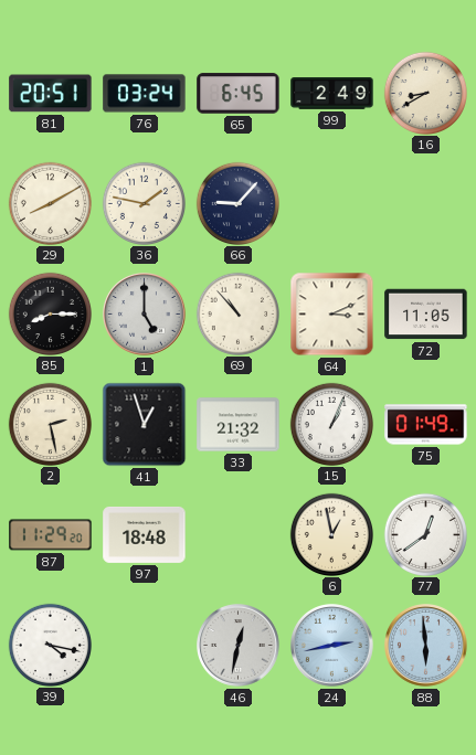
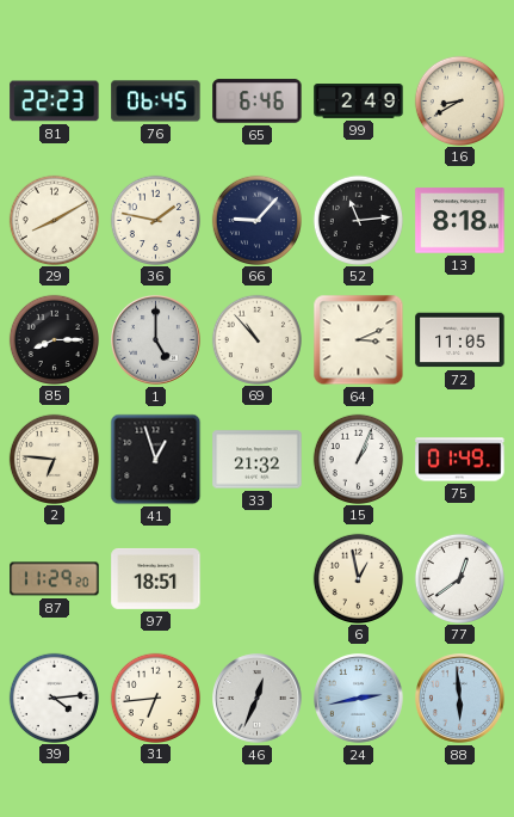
81: 20:51 -> 22:23
76: 03:24 -> 06:45
65: 6:45 -> 6:46
52: none -> 11:14
13: none -> 8:18
2: 2:28 -> 6:46
97: 18:48 -> 18:51
39: 4:17 -> 4:14
31: none -> 6:44
46: 12:32 -> 12:34
